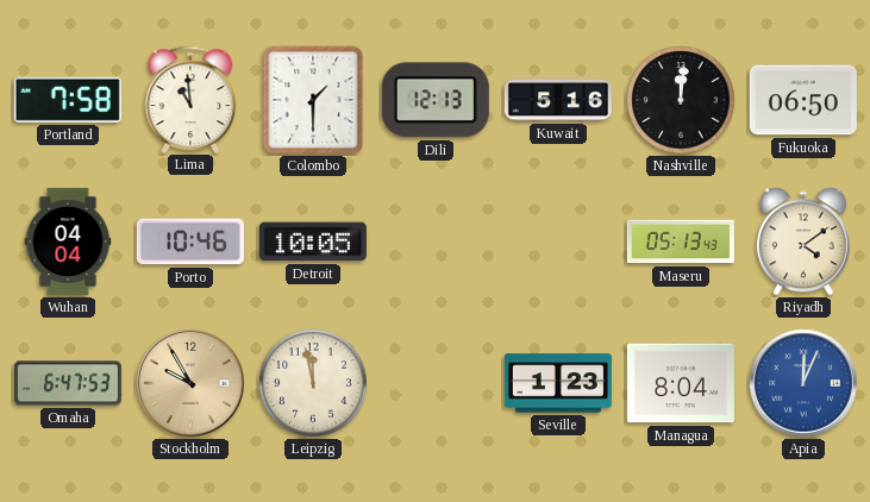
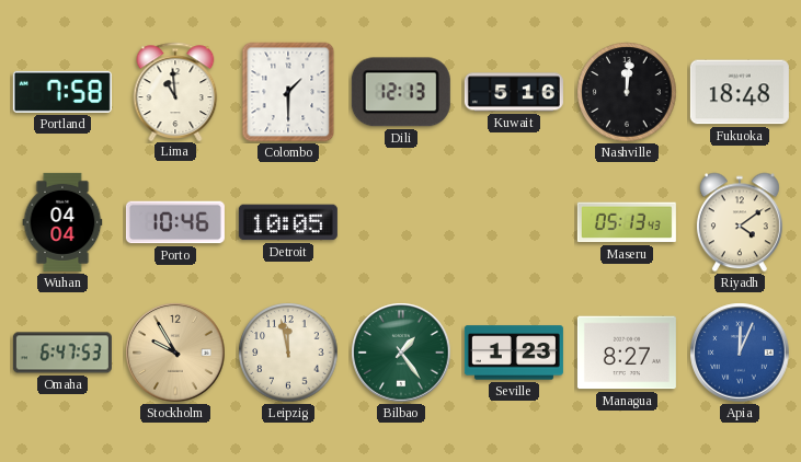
Fukuoka: 06:50 -> 18:48
Bilbao: none -> 1:24
Managua: 8:04 -> 8:27
